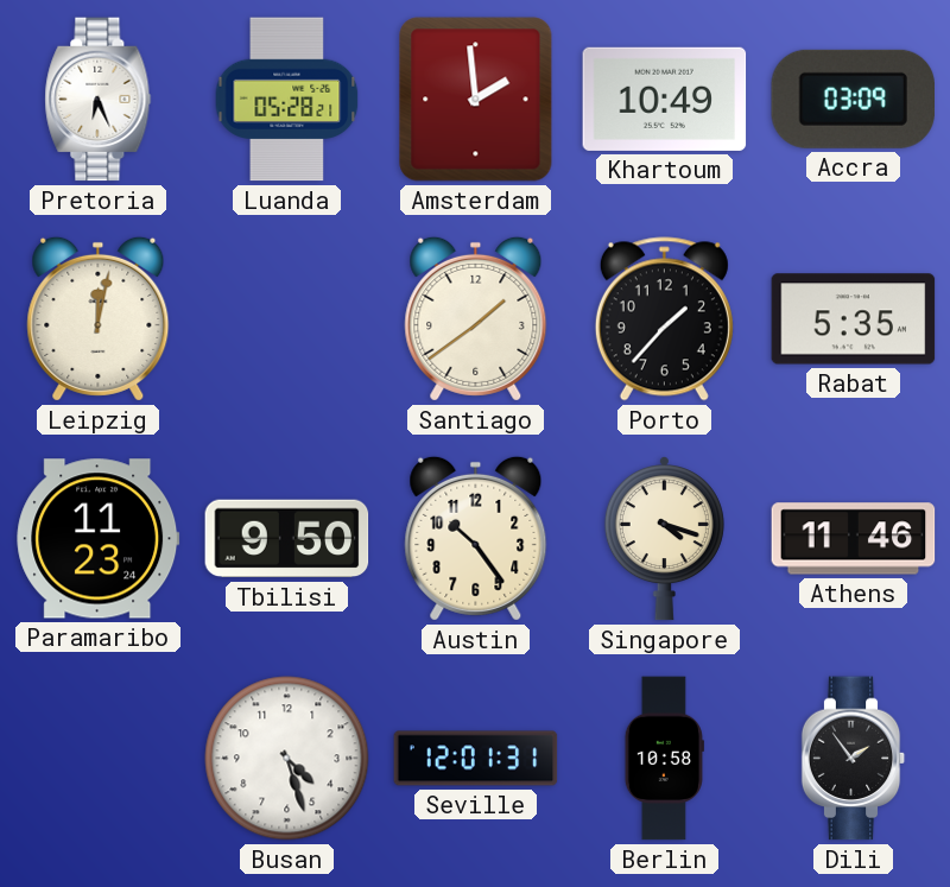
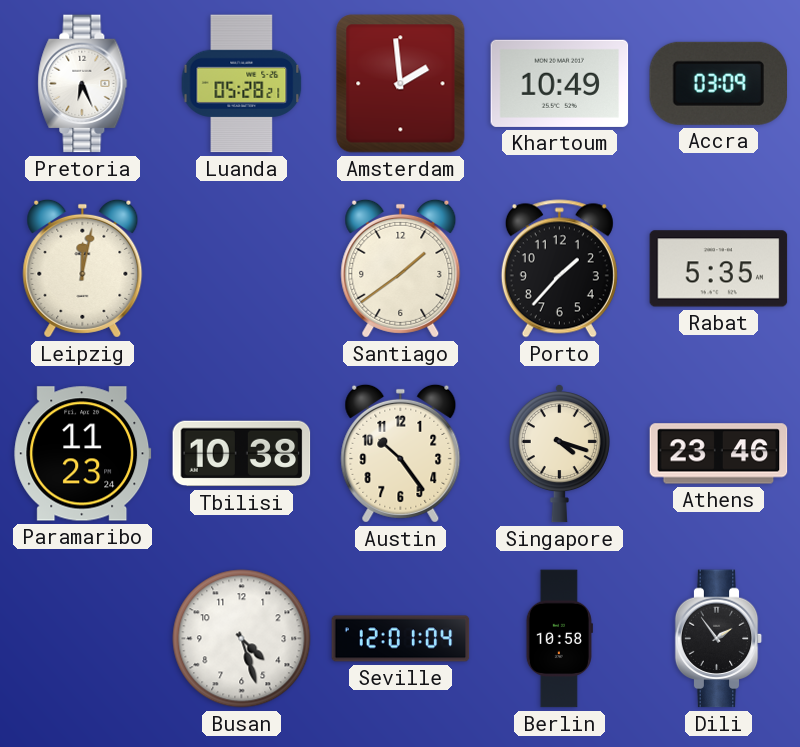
Tbilisi: 9:50 -> 10:38
Athens: 11:46 -> 23:46
Seville: 12:01:31 -> 12:01:04
